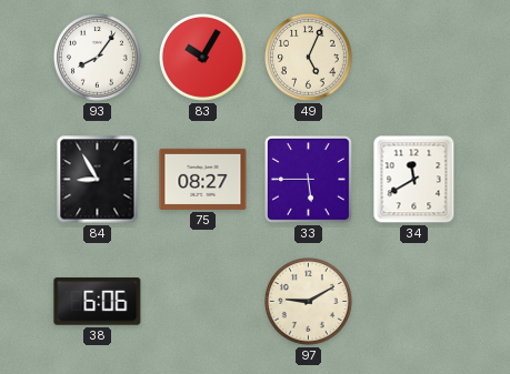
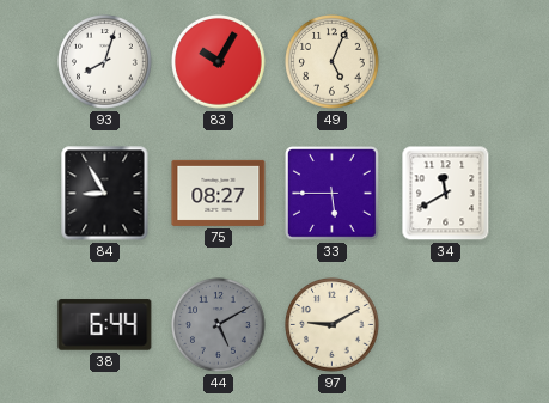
93: 8:06 -> 8:03
38: 6:06 -> 6:44
44: none -> 5:10
